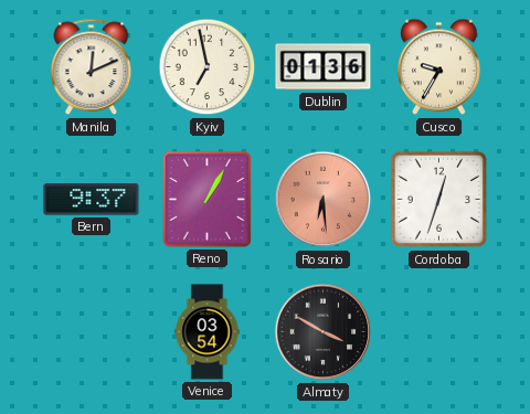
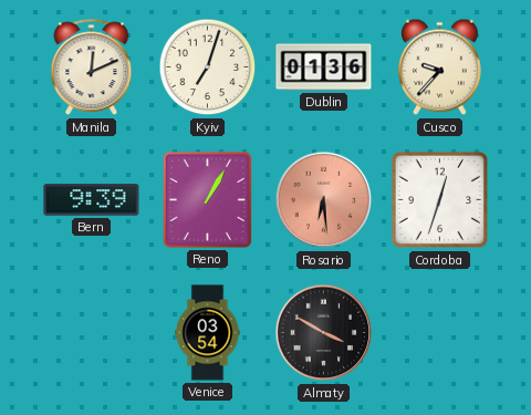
Kyiv: 6:58 -> 7:03
Cusco: 9:35 -> 9:37
Bern: 9:37 -> 9:39
